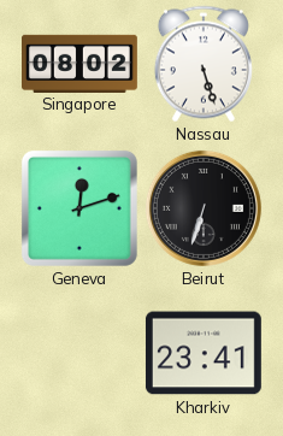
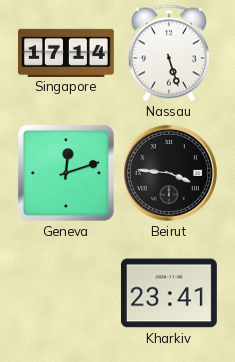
Singapore: 08:02 -> 17:14
Beirut: 6:33 -> 3:46
